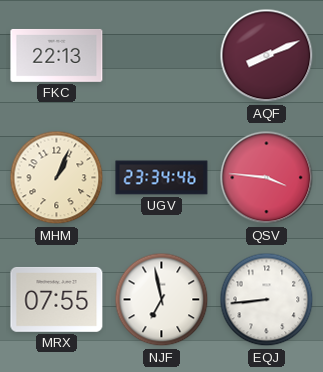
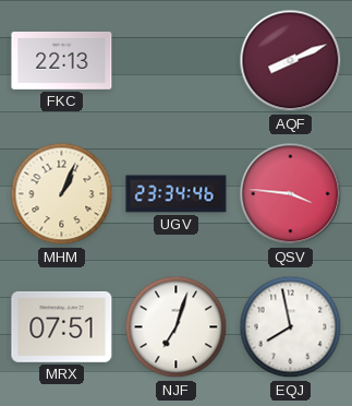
MRX: 07:55 -> 07:51
NJF: 6:58 -> 7:03
EQJ: 8:44 -> 7:58
